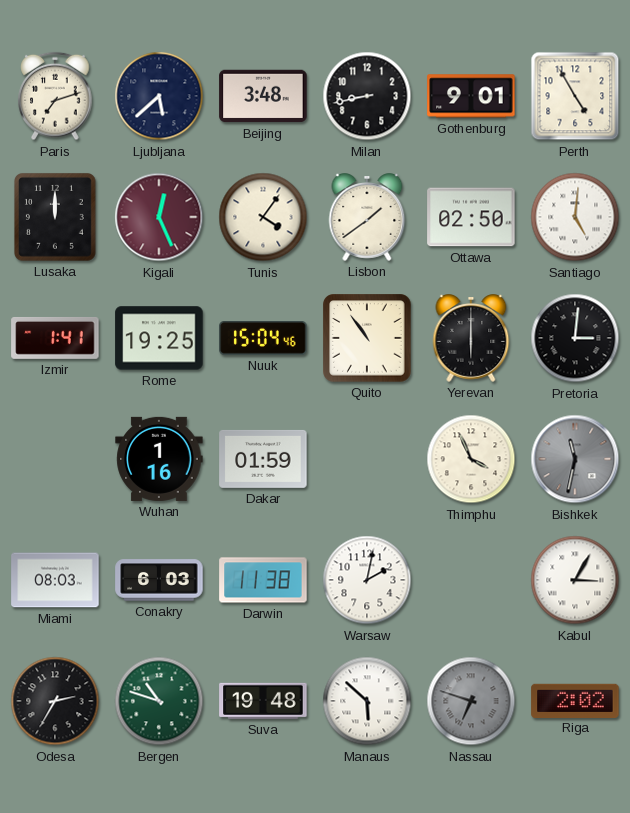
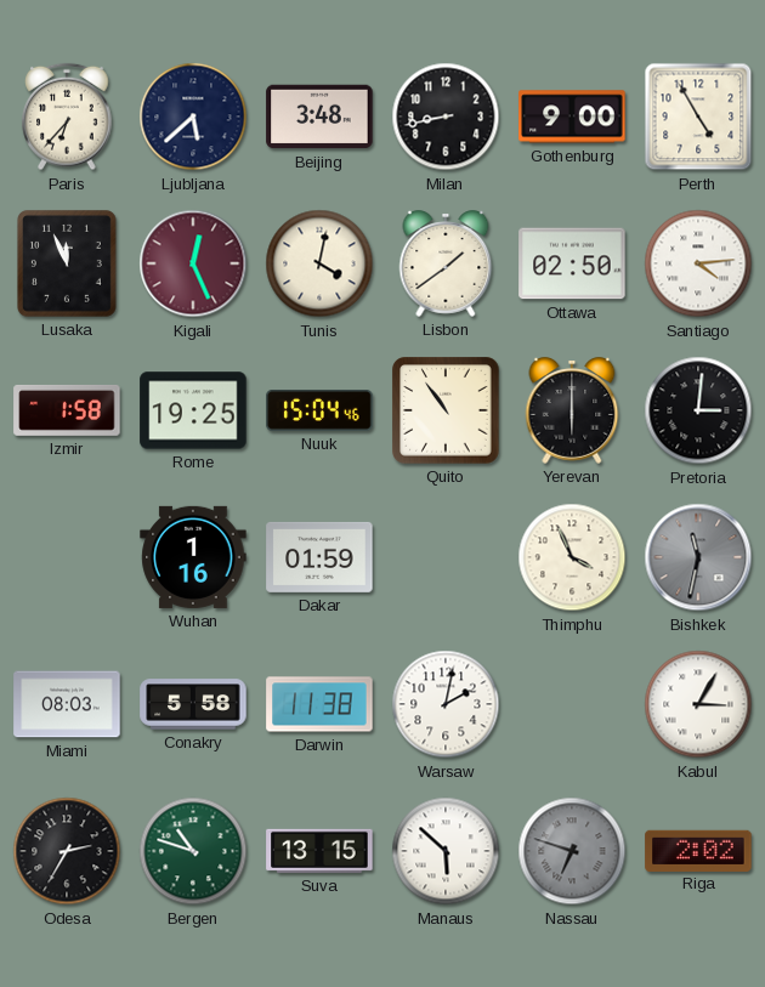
Paris: 7:12 -> 6:37
Gothenburg: 9:01 -> 9:00
Lusaka: 12:00 -> 11:56
Tunis: 4:06 -> 4:02
Santiago: 5:01 -> 4:14
Izmir: 1:41 -> 1:58
Conakry: 6:03 -> 5:58
Suva: 19:48 -> 13:15
